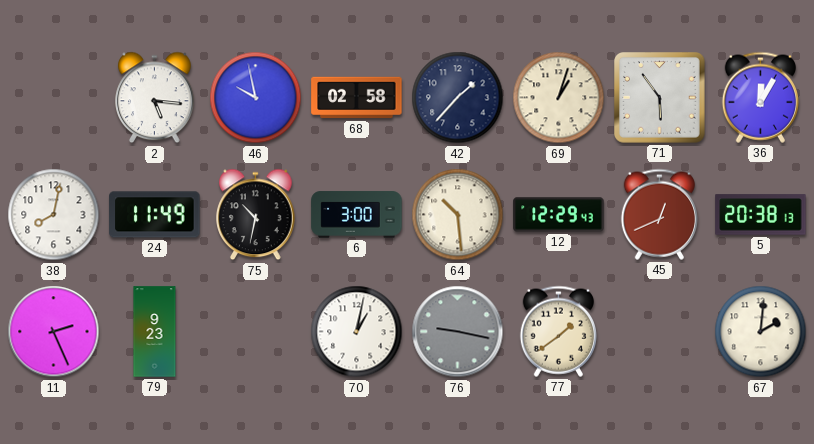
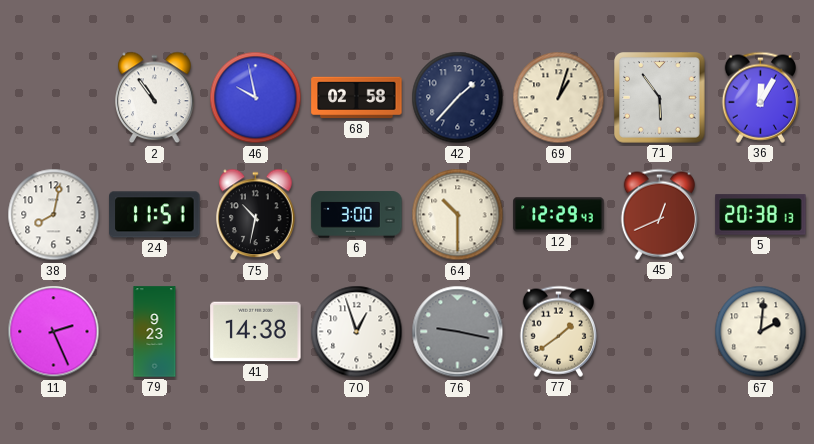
2: 5:16 -> 10:54
24: 11:49 -> 11:51
64: 10:29 -> 10:30
41: none -> 14:38
70: 1:02 -> 12:57
